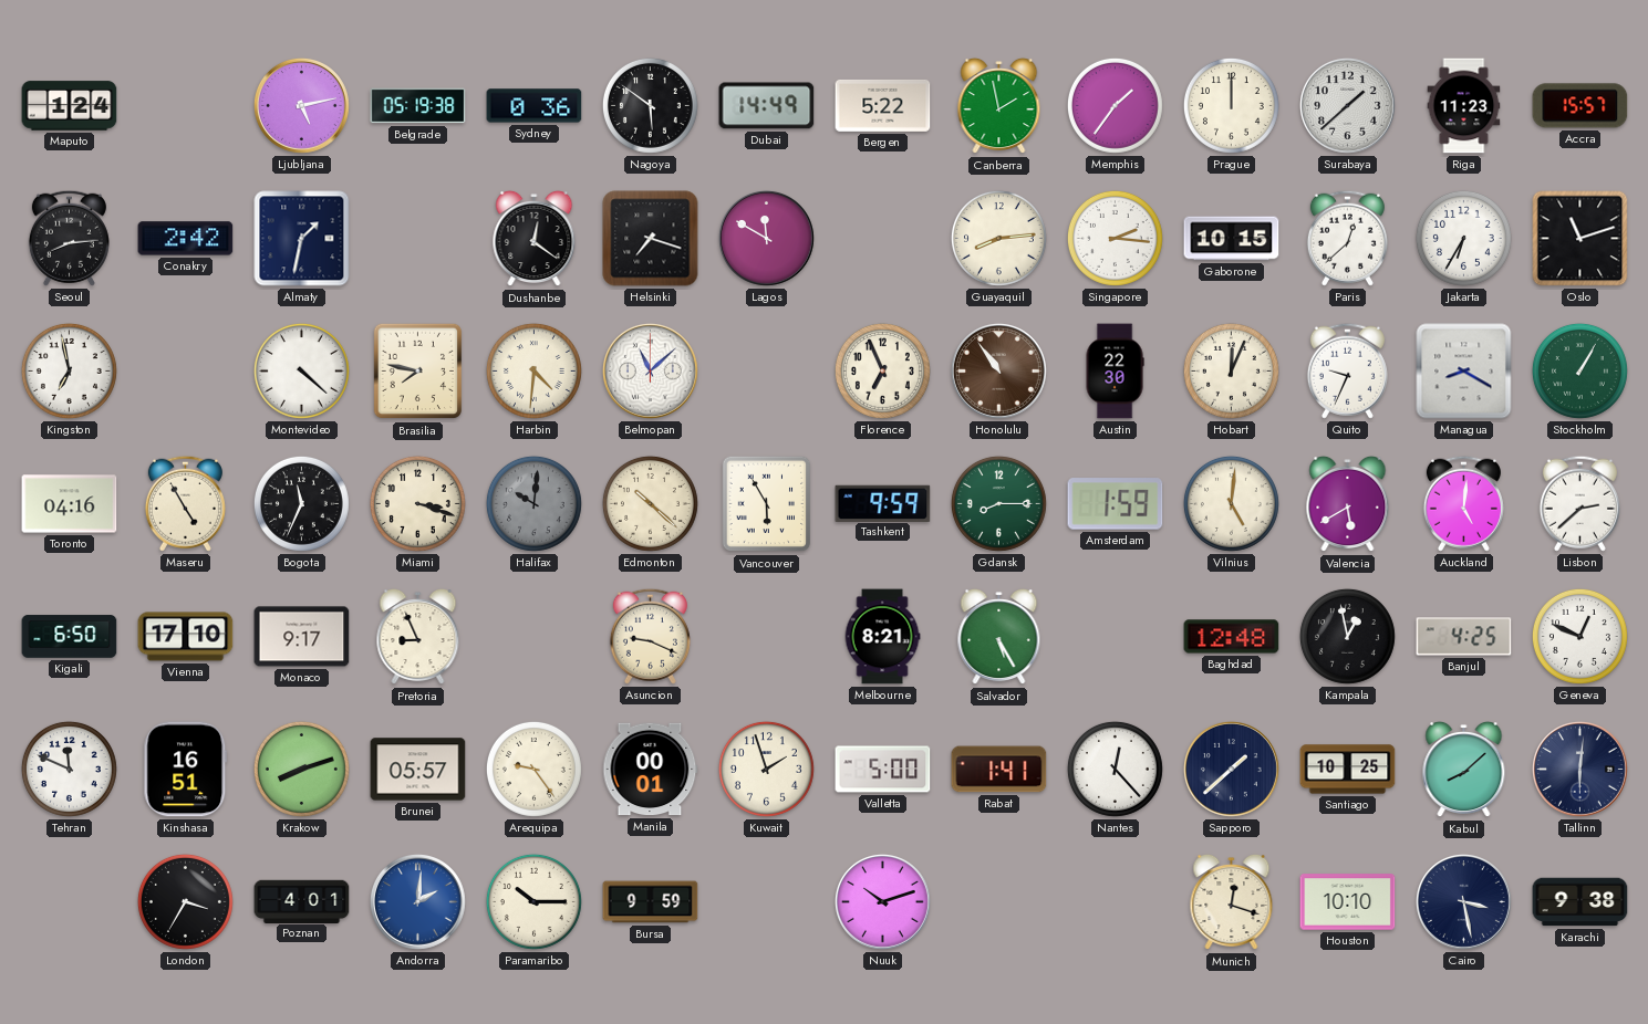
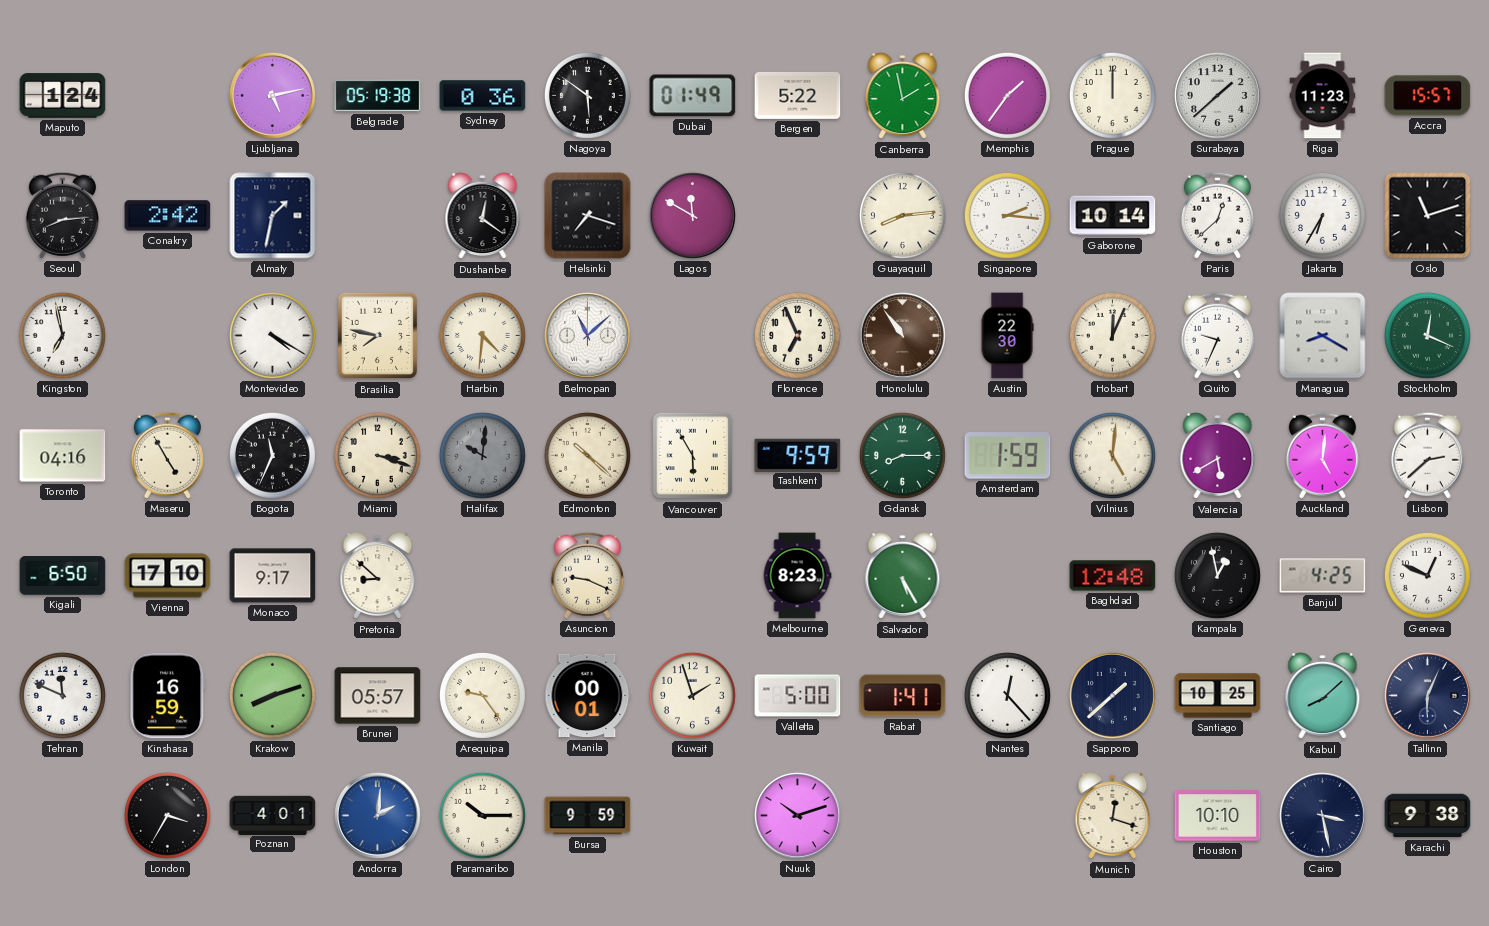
Dubai: 14:49 -> 01:49
Gaborone: 10:15 -> 10:14
Montevideo: 4:22 -> 4:20
Stockholm: 1:05 -> 12:19
Pretoria: 8:56 -> 8:52
Melbourne: 8:21 -> 8:23
Kinshasa: 16:51 -> 16:59
Tallinn: 6:01 -> 6:04
